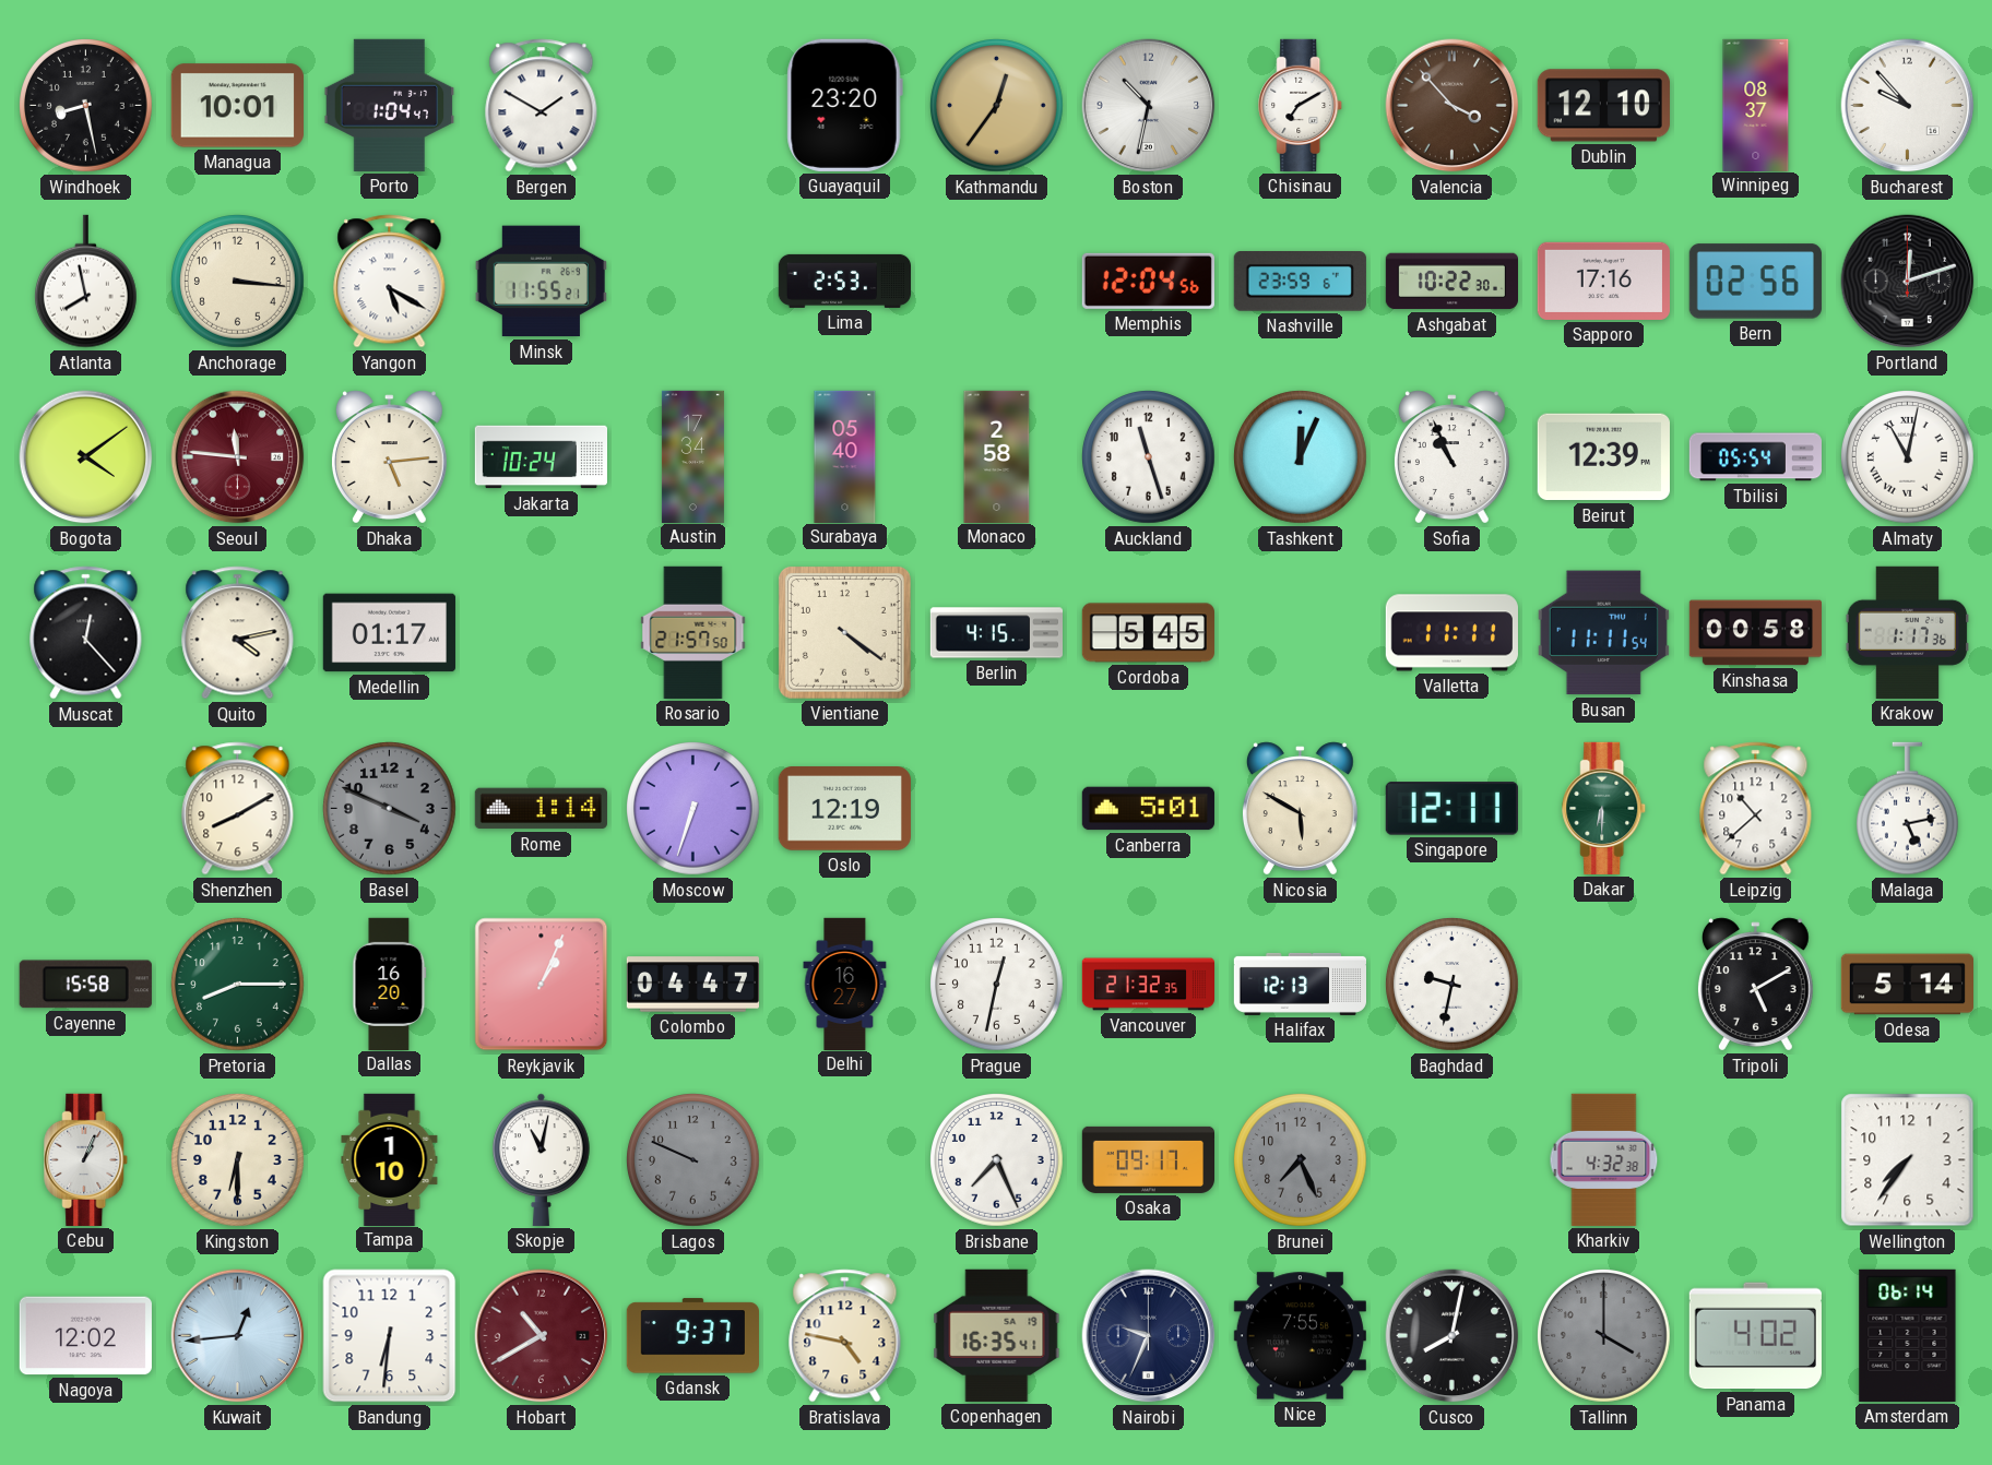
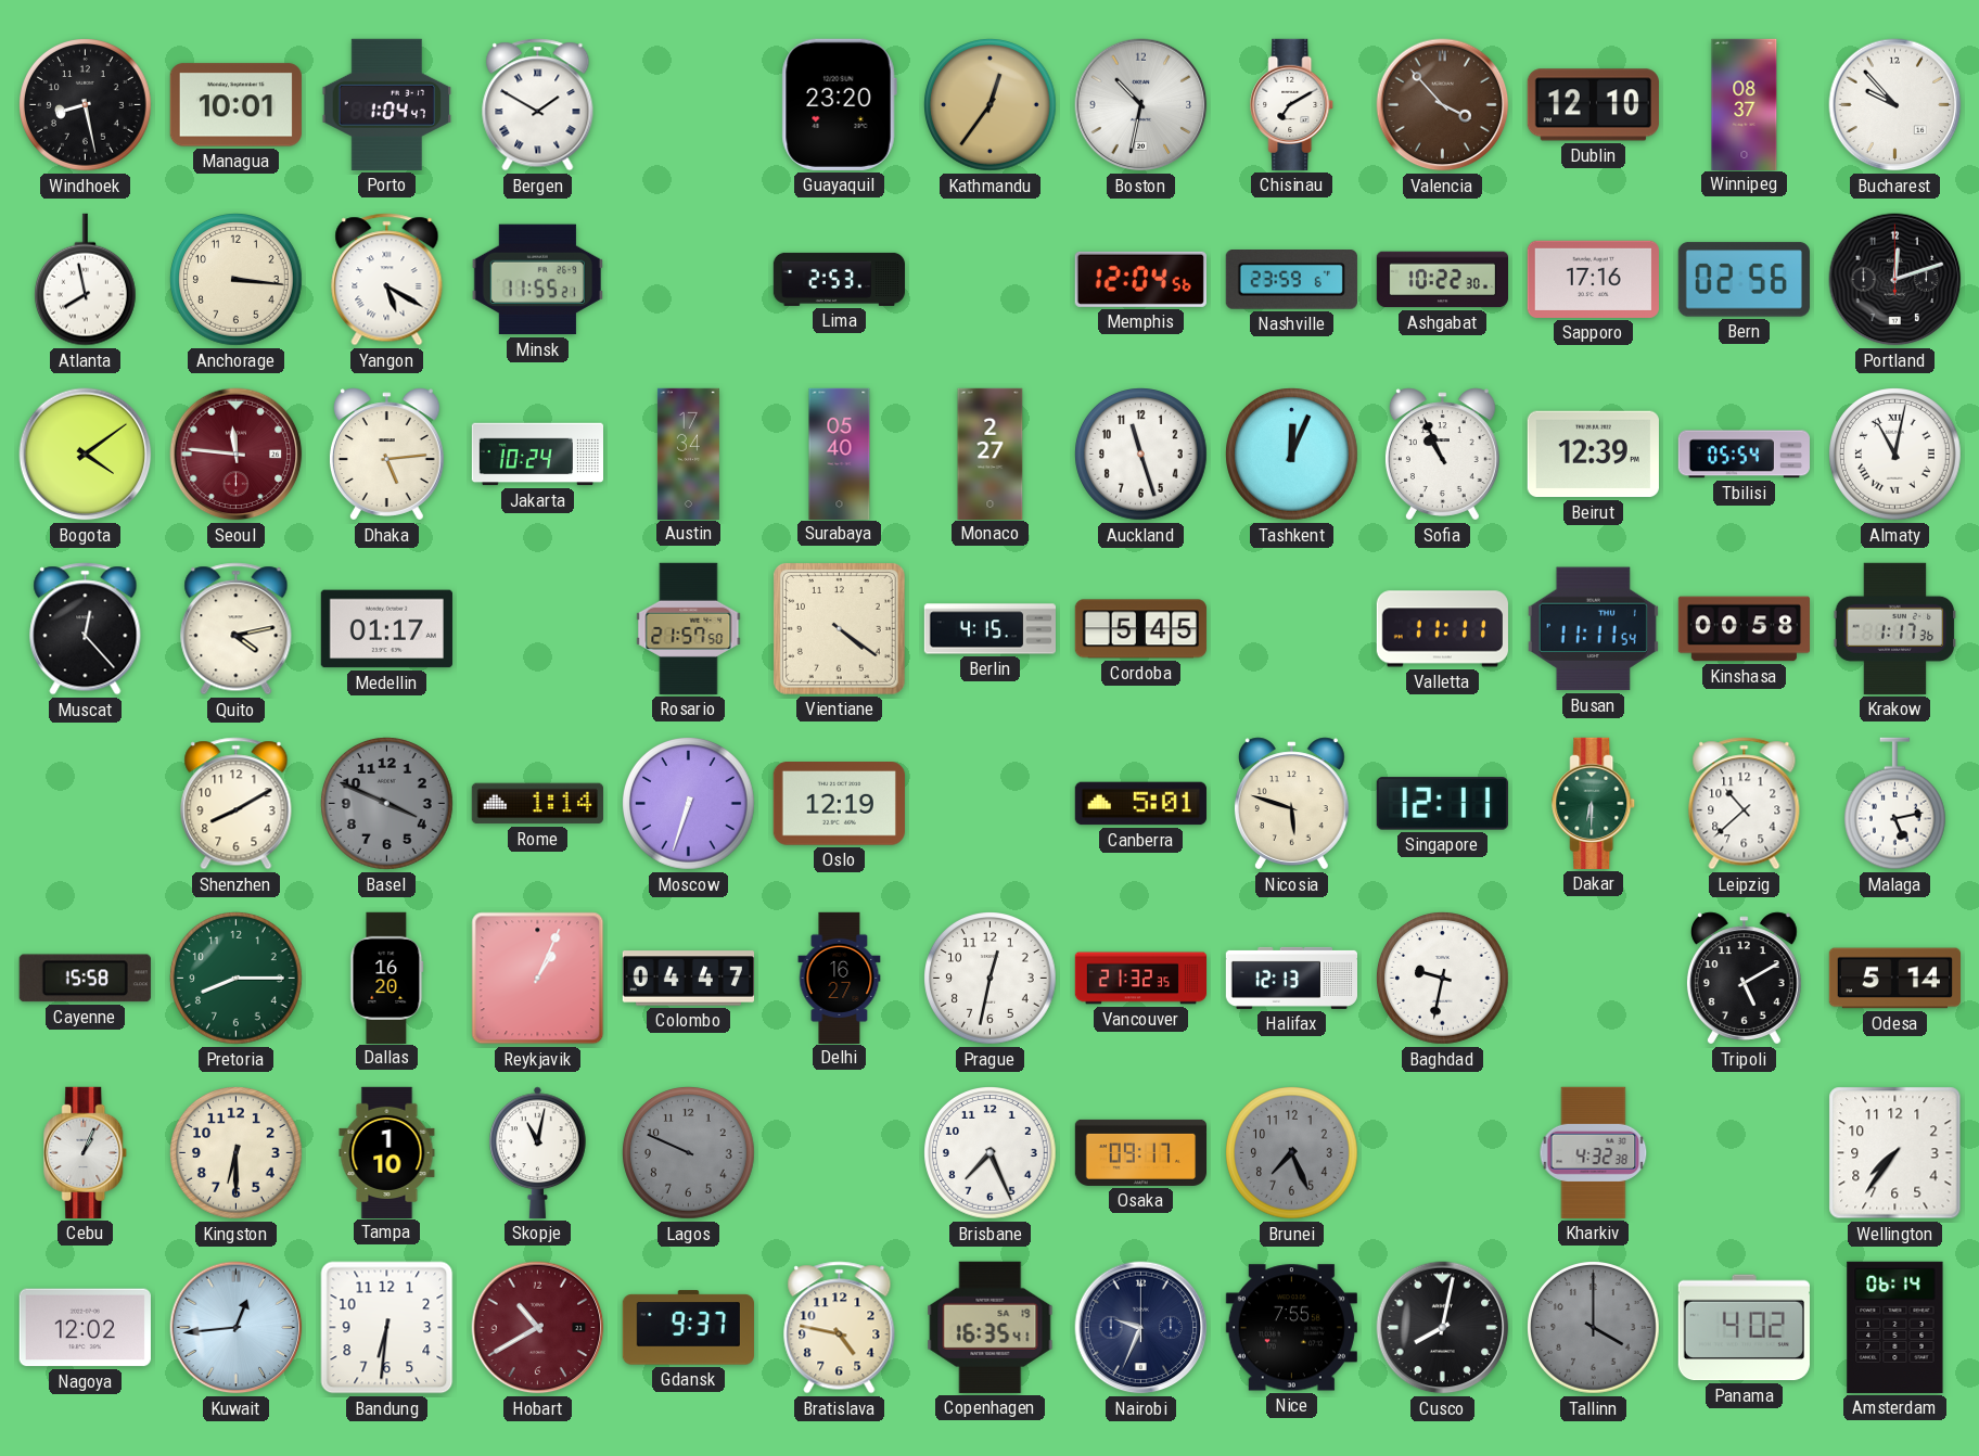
Monaco: 2:58 -> 2:27
Nicosia: 5:50 -> 5:48
